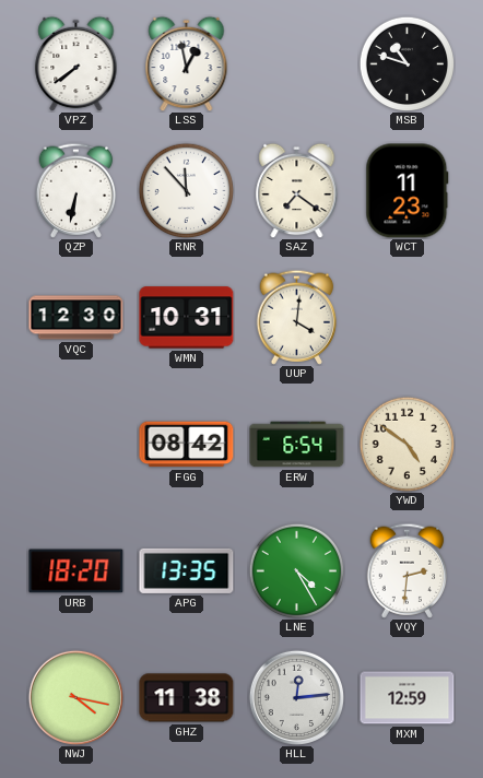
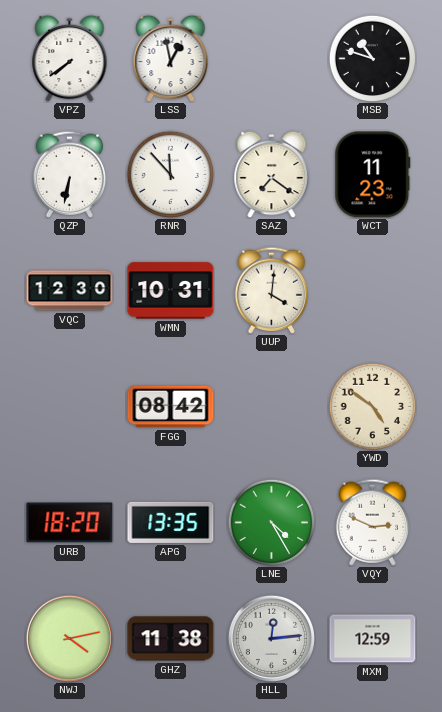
ERW: 6:54 -> none
VQY: 2:31 -> 2:49
NWJ: 4:17 -> 4:13
